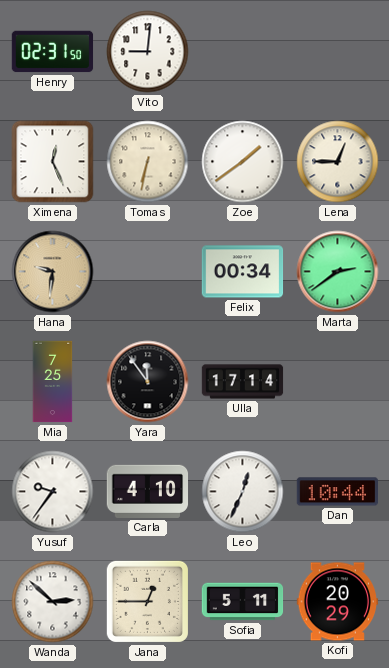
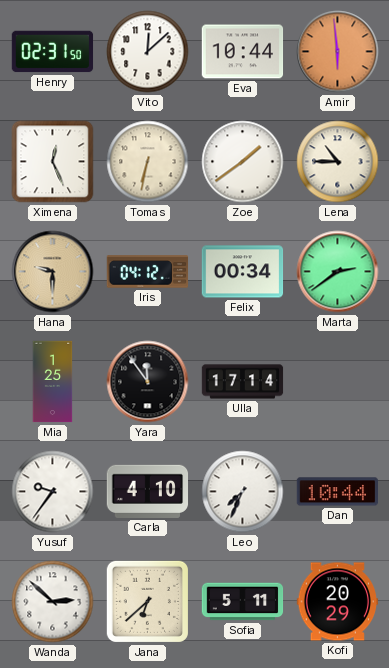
Vito: 9:01 -> 12:08
Eva: none -> 10:44
Amir: none -> 5:59
Lena: 12:45 -> 10:45
Hana: 9:31 -> 9:30
Iris: none -> 04:12
Mia: 7:25 -> 1:25
Leo: 12:34 -> 7:34
Jana: 12:45 -> 6:38
